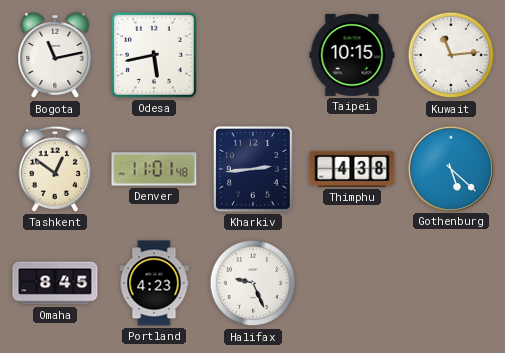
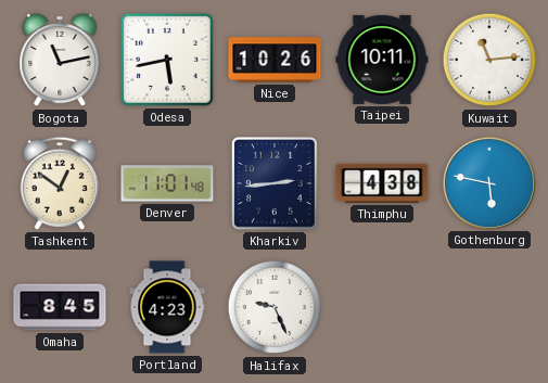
Nice: none -> 10:26
Taipei: 10:15 -> 10:11
Gothenburg: 5:22 -> 5:47
